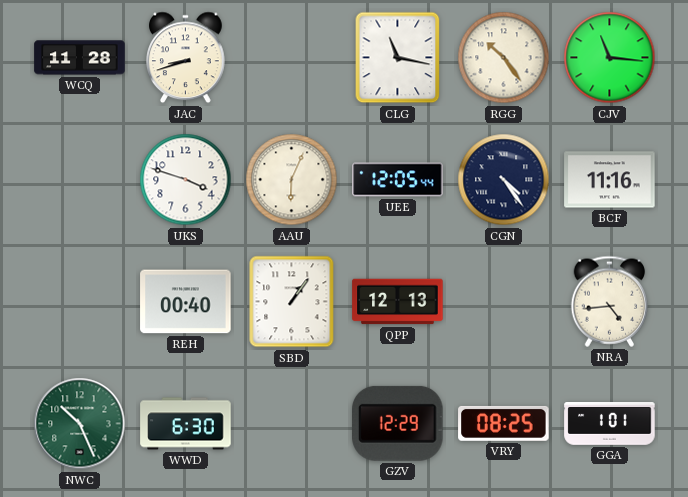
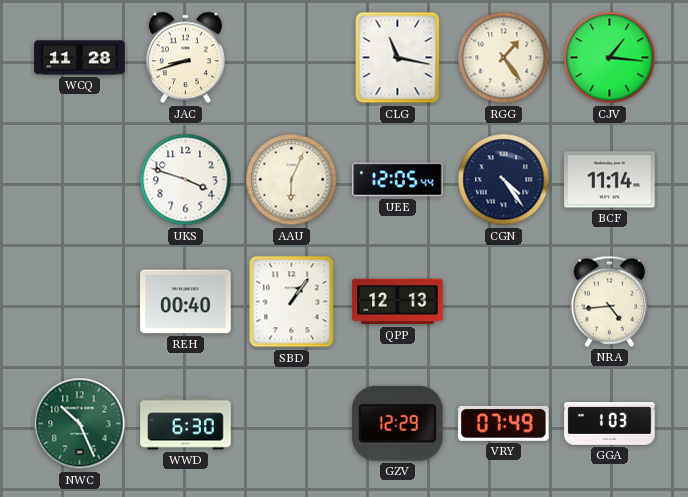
RGG: 10:24 -> 1:24
CJV: 11:16 -> 1:16
BCF: 11:16 -> 11:14
VRY: 08:25 -> 07:49
GGA: 1:01 -> 1:03
